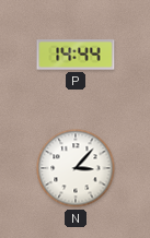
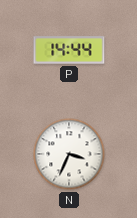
N: 3:07 -> 3:34
